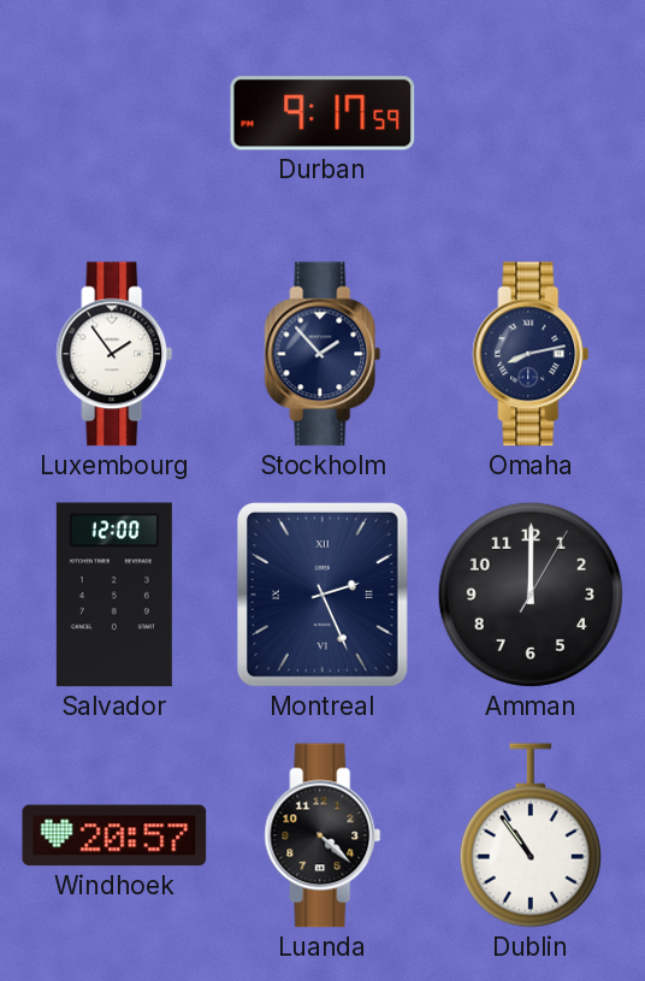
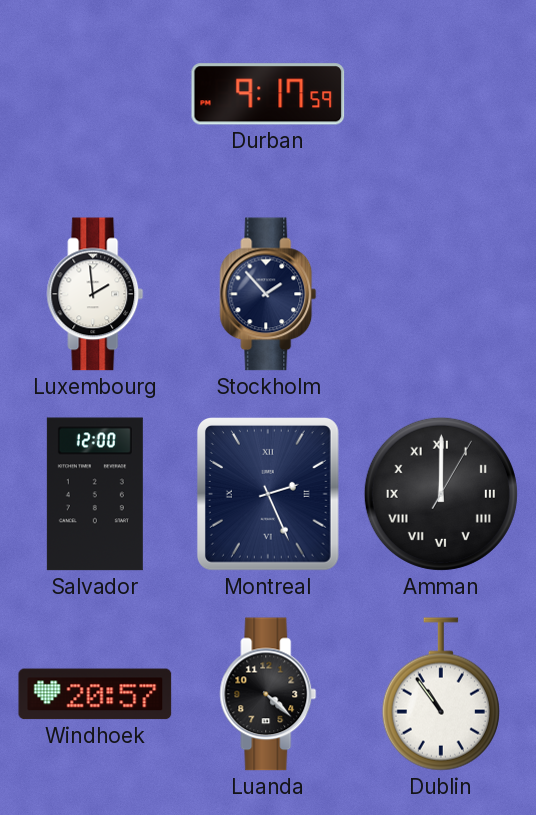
Luxembourg: 1:54 -> 1:59
Omaha: 8:13 -> none
Amman numerals: Arabic -> Roman
